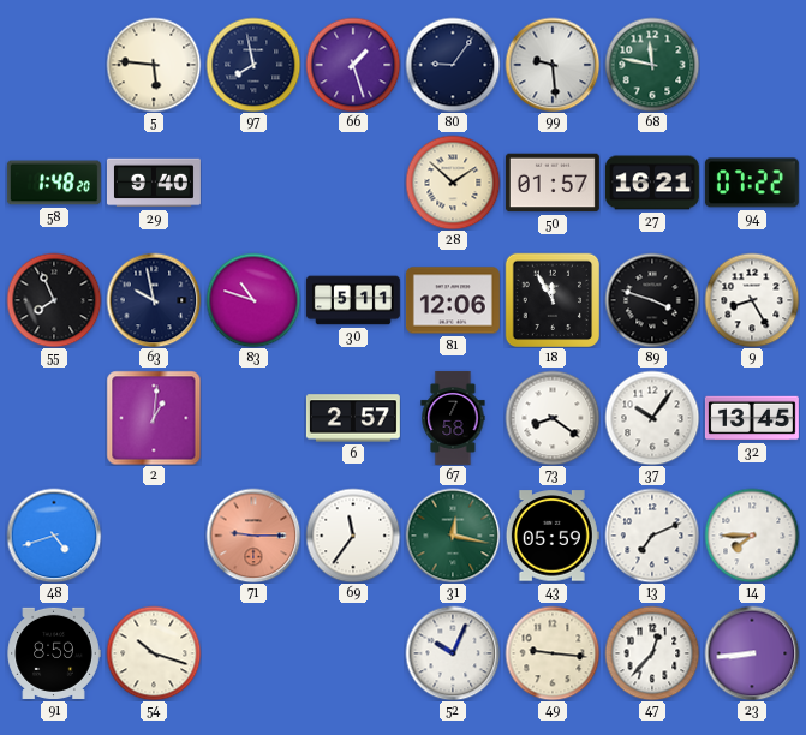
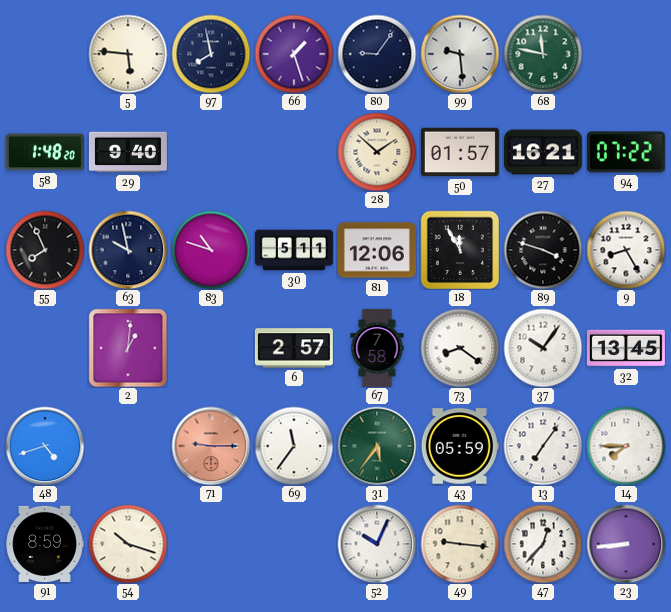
31: 12:17 -> 5:36
13: 7:11 -> 7:06
